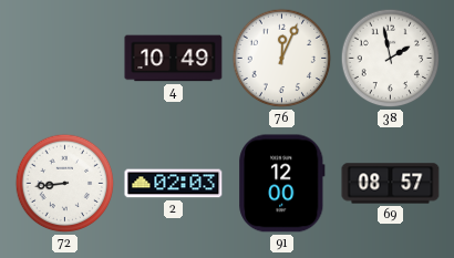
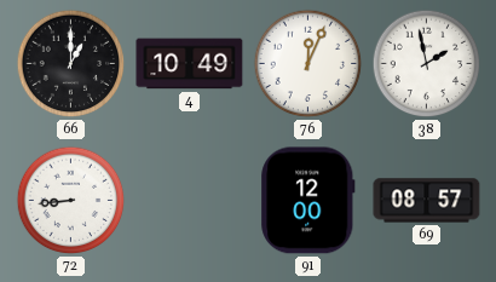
66: none -> 1:00
2: 02:03 -> none
